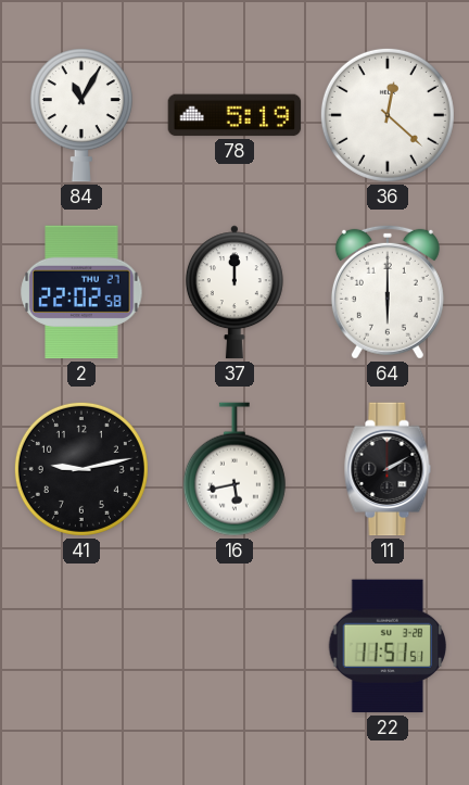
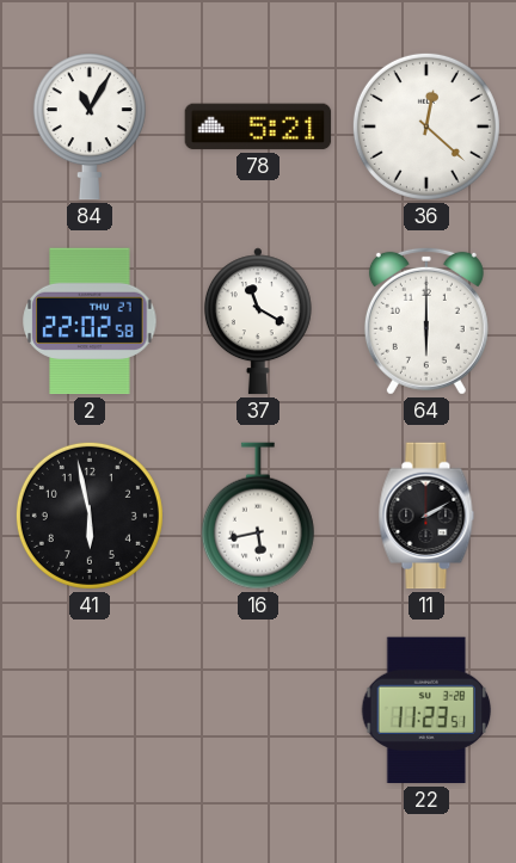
78: 5:19 -> 5:21
37: 12:00 -> 11:20
41: 9:13 -> 5:58
22: 11:51 -> 11:23
